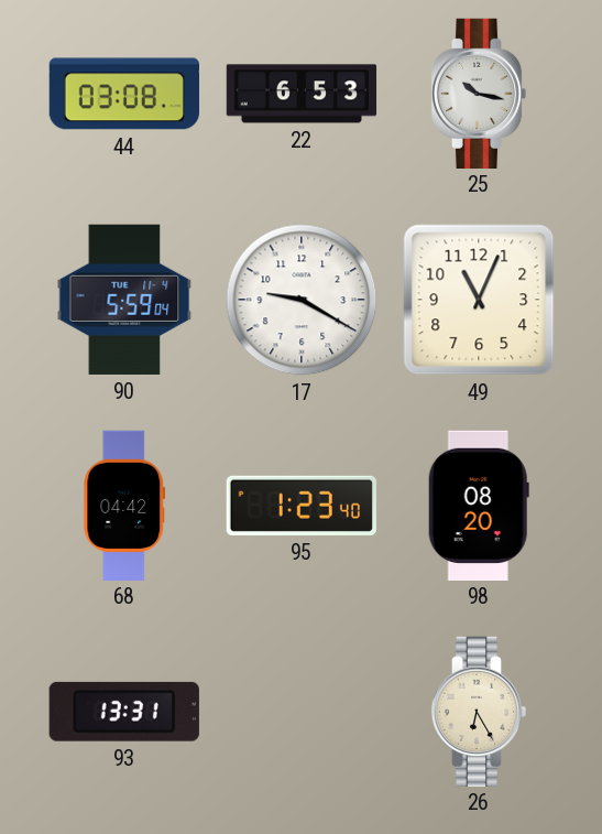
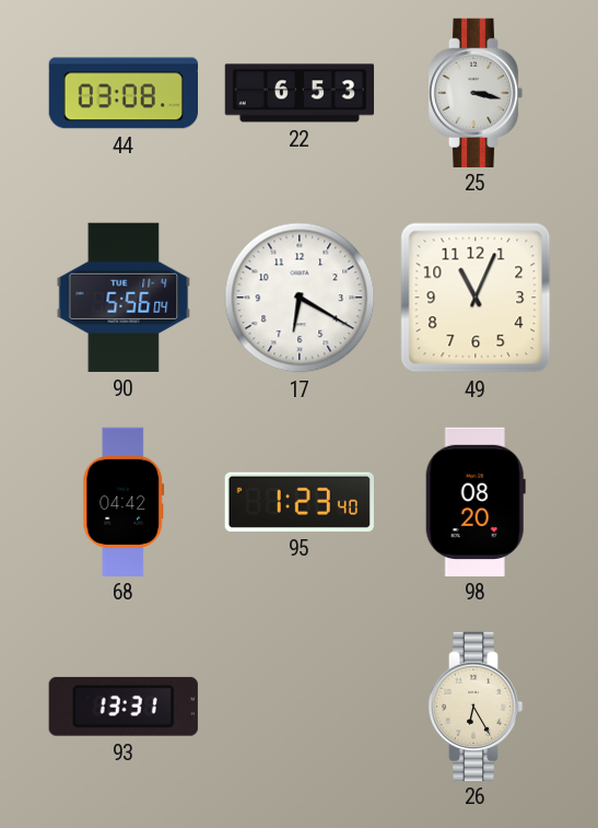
25: 10:17 -> 3:17
90: 5:59 -> 5:56
17: 9:20 -> 6:20
